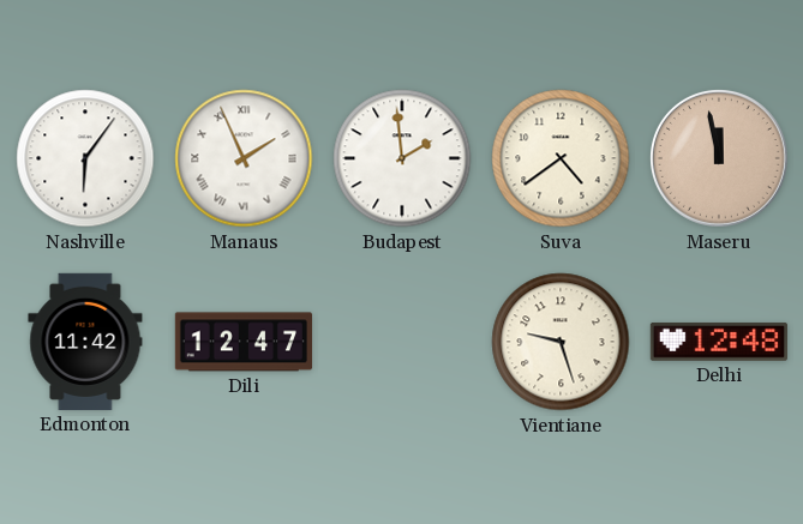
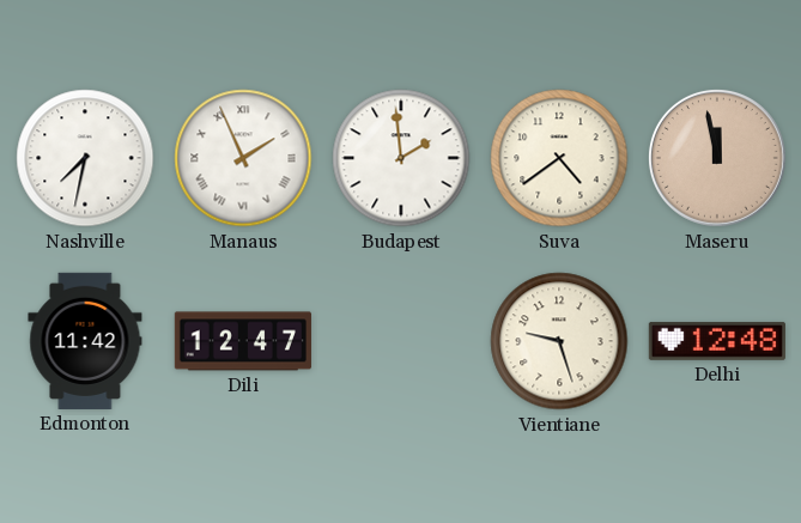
Nashville: 6:06 -> 7:32
